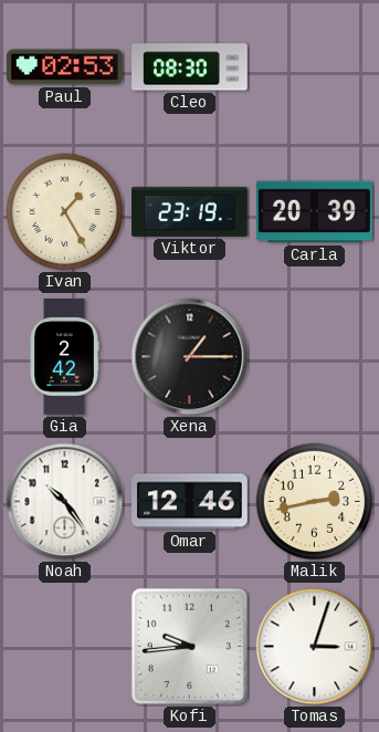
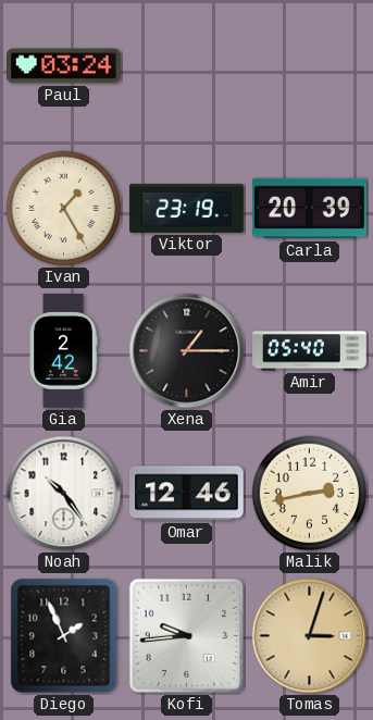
Paul: 02:53 -> 03:24
Cleo: 08:30 -> none
Amir: none -> 05:40
Diego: none -> 1:56
Tomas dial: white -> champagne
